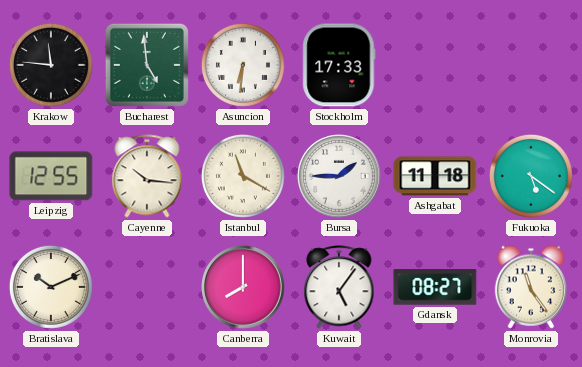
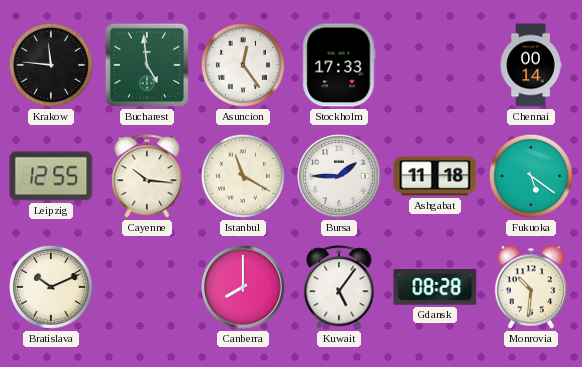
Asuncion: 6:31 -> 12:24
Chennai: none -> 00:14
Gdansk: 08:27 -> 08:28
Monrovia: 11:24 -> 10:31
